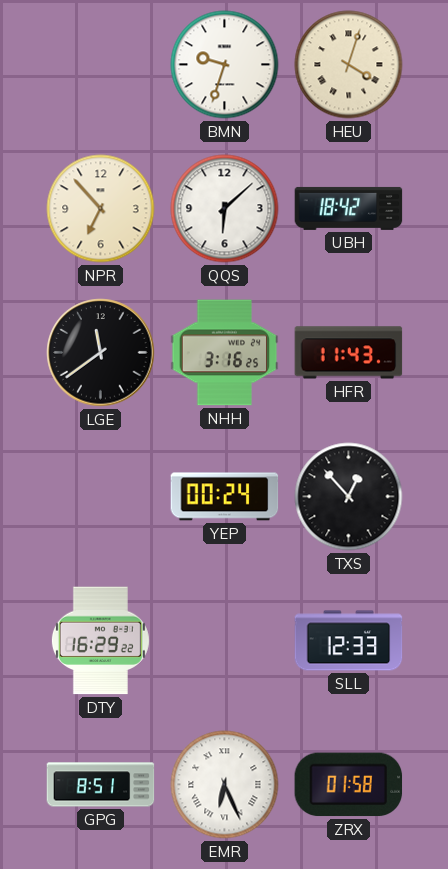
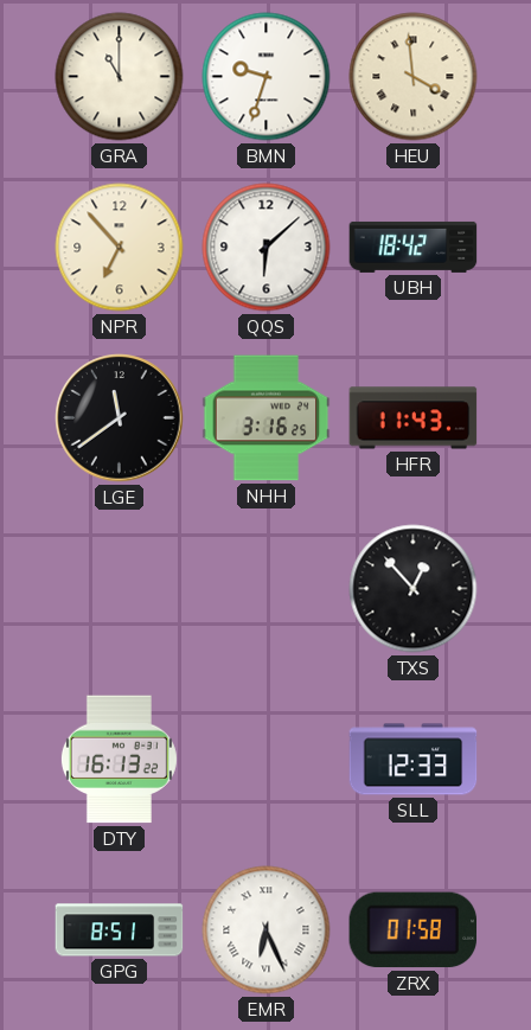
GRA: none -> 11:00
HEU: 4:03 -> 3:59
YEP: 00:24 -> none
DTY: 16:29 -> 16:13
